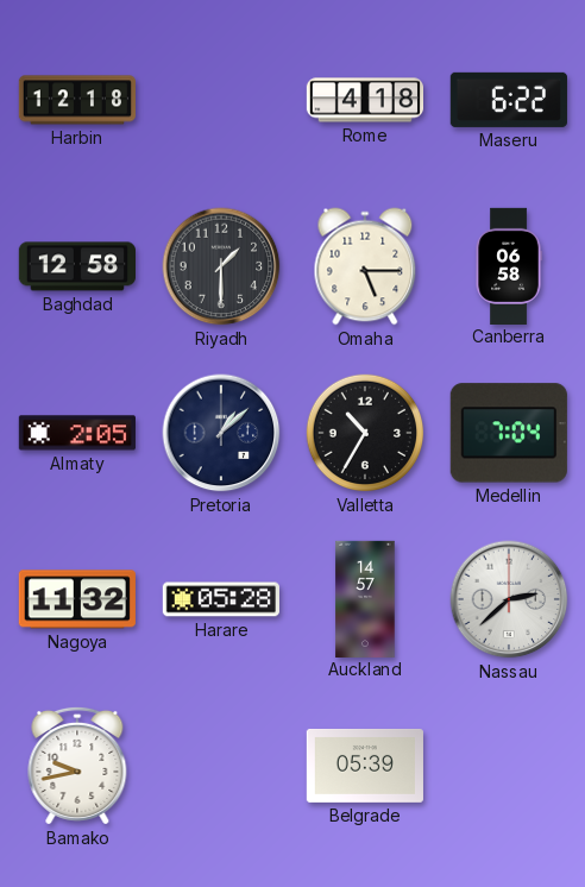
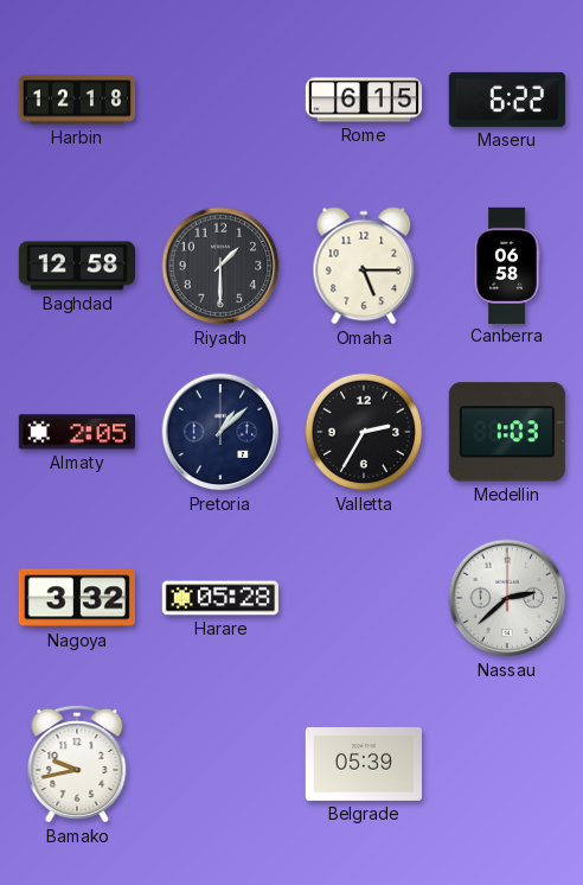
Rome: 4:18 -> 6:15
Valletta: 10:35 -> 2:35
Medellin: 7:04 -> 1:03
Nagoya: 11:32 -> 3:32
Auckland: 14:57 -> none
